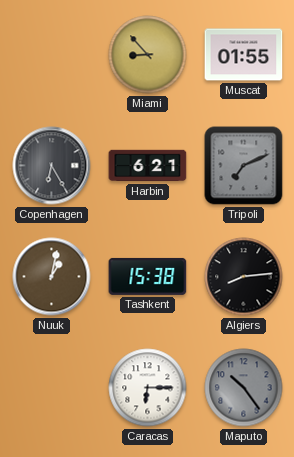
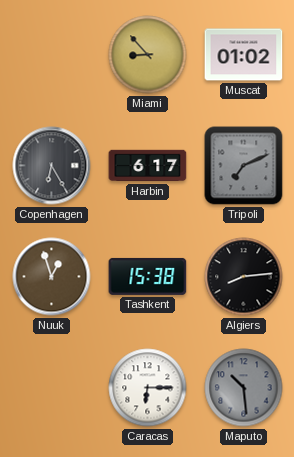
Muscat: 01:55 -> 01:02
Harbin: 6:21 -> 6:17
Nuuk: 1:02 -> 12:57
Maputo: 10:24 -> 10:29
